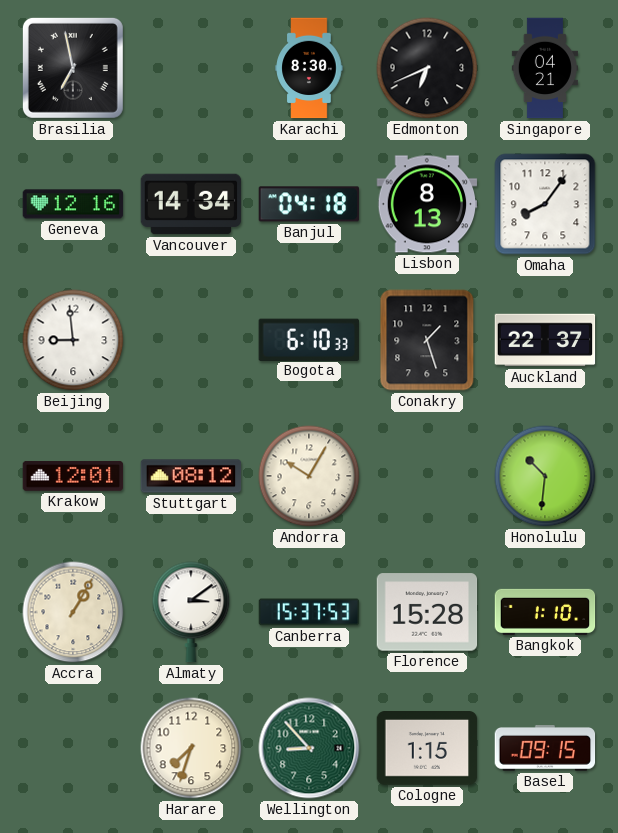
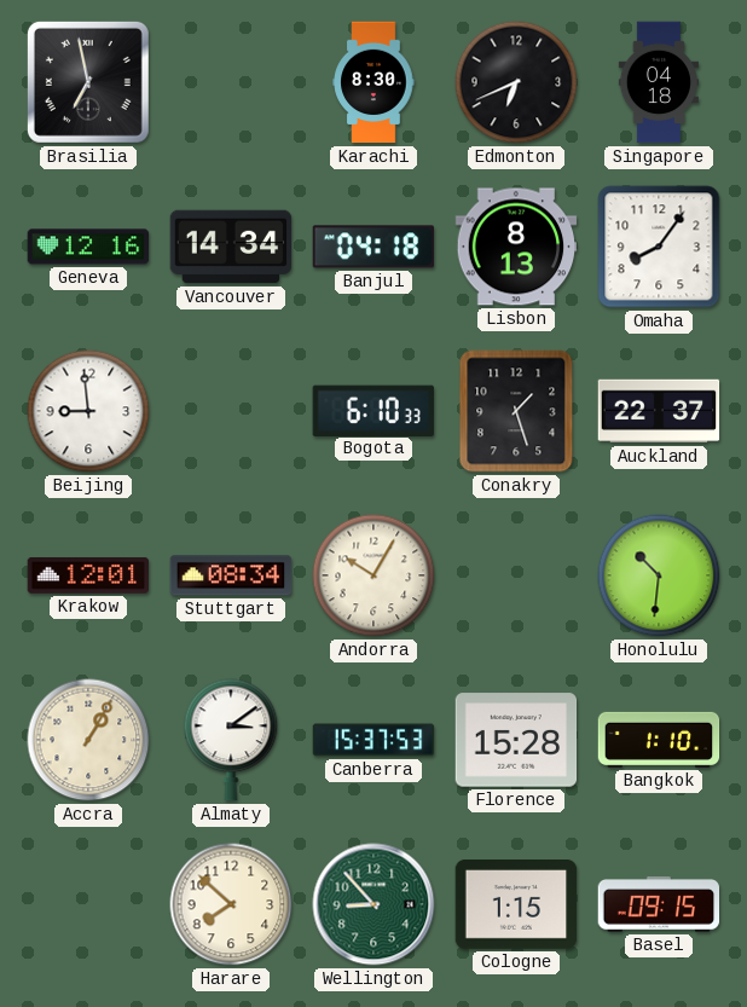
Singapore: 04:21 -> 04:18
Stuttgart: 08:12 -> 08:34
Harare: 7:33 -> 7:52
